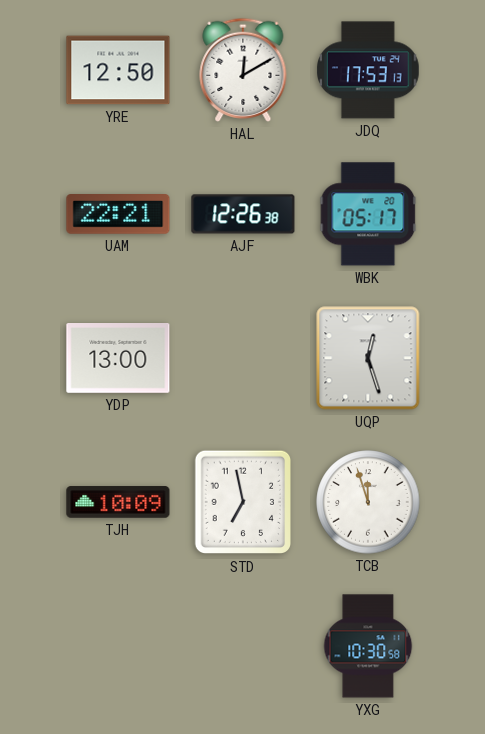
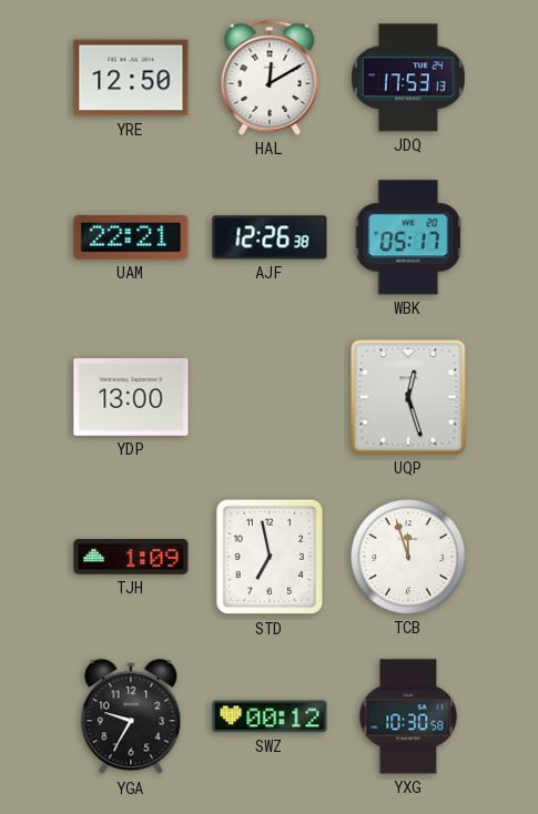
TJH: 10:09 -> 1:09
YGA: none -> 9:35
SWZ: none -> 00:12
